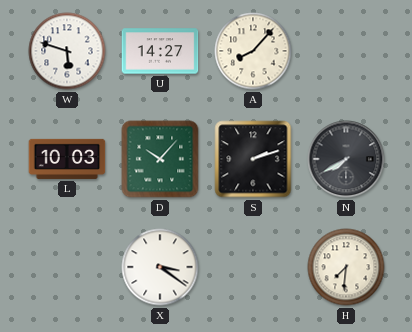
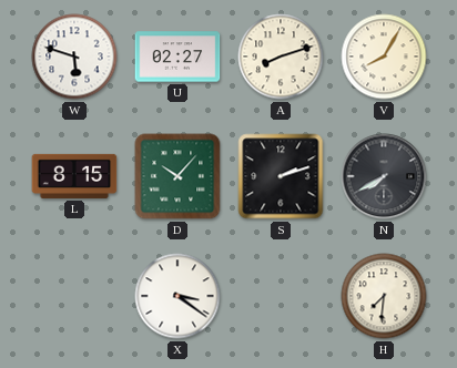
U: 14:27 -> 02:27
A: 8:07 -> 8:12
V: none -> 8:05
L: 10:03 -> 8:15
